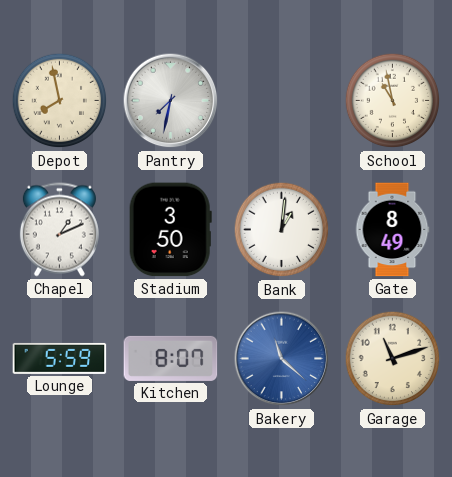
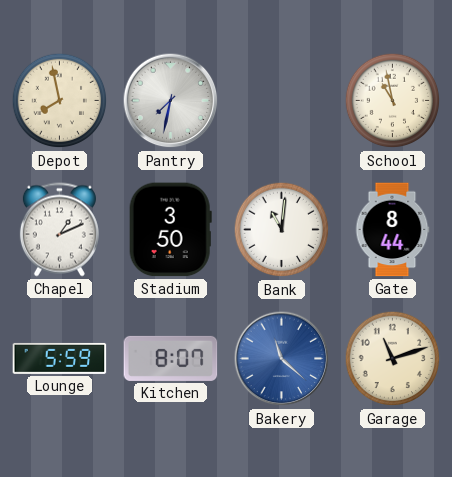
Bank: 1:01 -> 11:01
Gate: 8:49 -> 8:44
